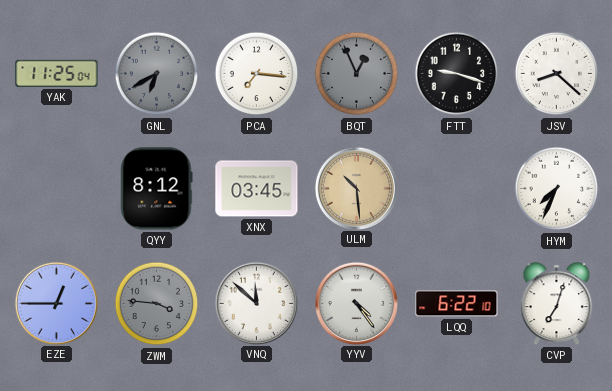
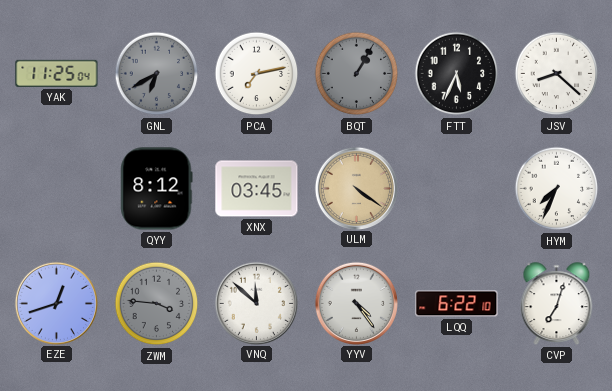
PCA: 7:16 -> 7:13
BQT: 12:56 -> 1:05
FTT: 9:18 -> 5:34
ULM: 10:29 -> 4:21
EZE: 12:45 -> 12:42
